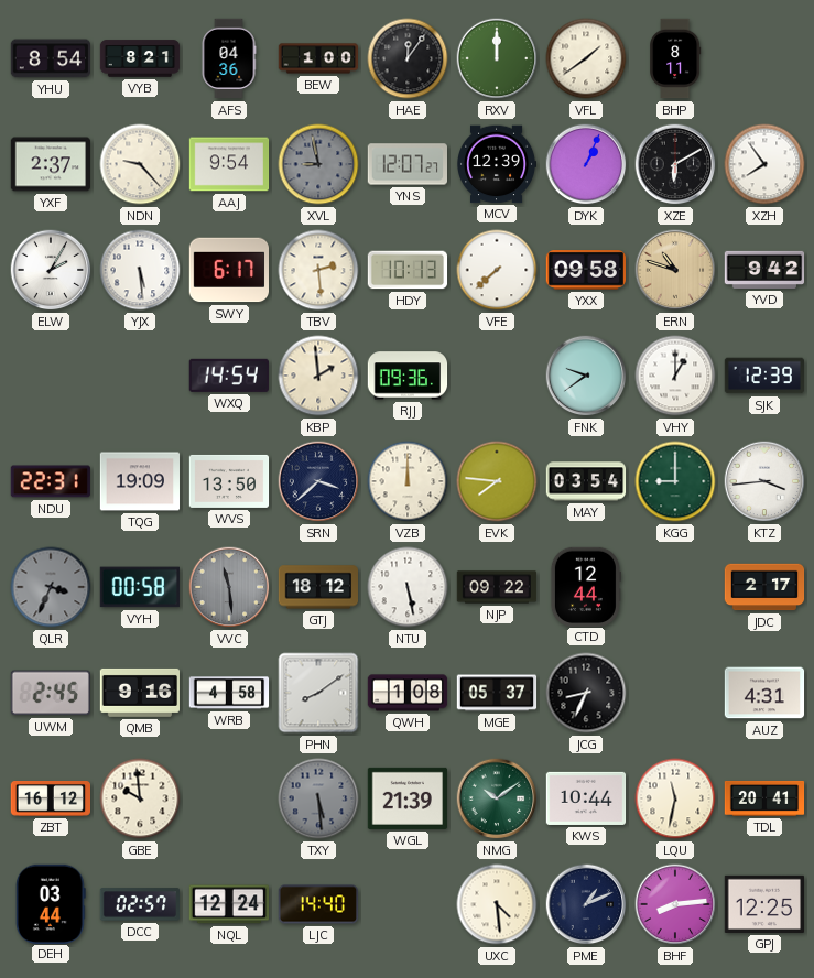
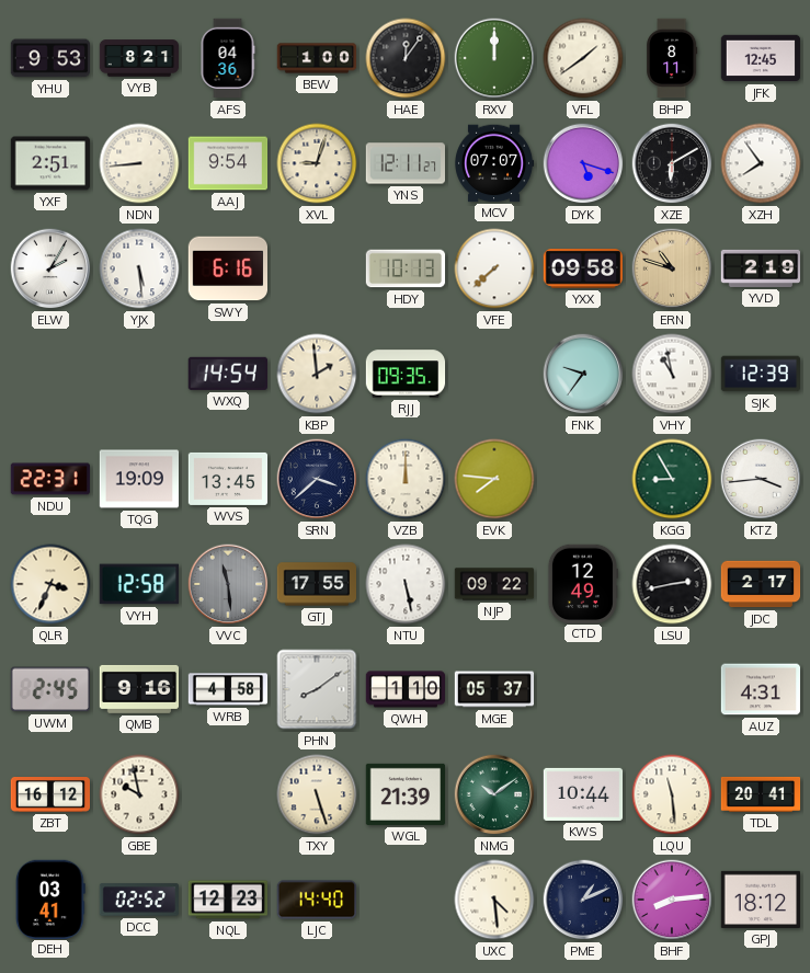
YHU: 8:54 -> 9:53
JFK: none -> 12:45
YXF: 2:37 -> 2:51
NDN: 9:23 -> 8:44
XVL: 8:58 -> 9:03
XVL dial: grey -> cream
YNS: 12:07 -> 12:11
MCV: 12:39 -> 07:07
DYK: 1:04 -> 5:18
SWY: 6:17 -> 6:16
TBV: 2:29 -> none
YVD: 9:42 -> 2:19
RJJ: 09:36 -> 09:35
FNK: 9:39 -> 9:36
VHY: 1:00 -> 10:58
WVS: 13:50 -> 13:45
MAY: 03:54 -> none
KGG: 9:00 -> 8:55
QLR dial: grey -> cream
VYH: 00:58 -> 12:58
GTJ: 18:12 -> 17:55
CTD: 12:44 -> 12:49
LSU: none -> 2:43
QWH: 1:08 -> 1:10
JCG: 8:34 -> none
GBE: 9:59 -> 9:58
TXY: 5:29 -> 5:27
TXY dial: grey -> cream
LQU: 11:32 -> 11:29
DEH: 03:44 -> 03:41
DCC: 02:57 -> 02:52
NQL: 12:24 -> 12:23
GPJ: 12:25 -> 18:12
